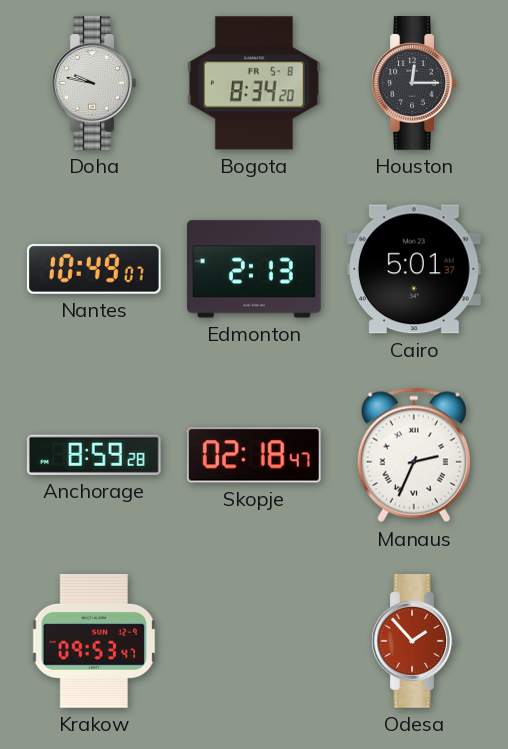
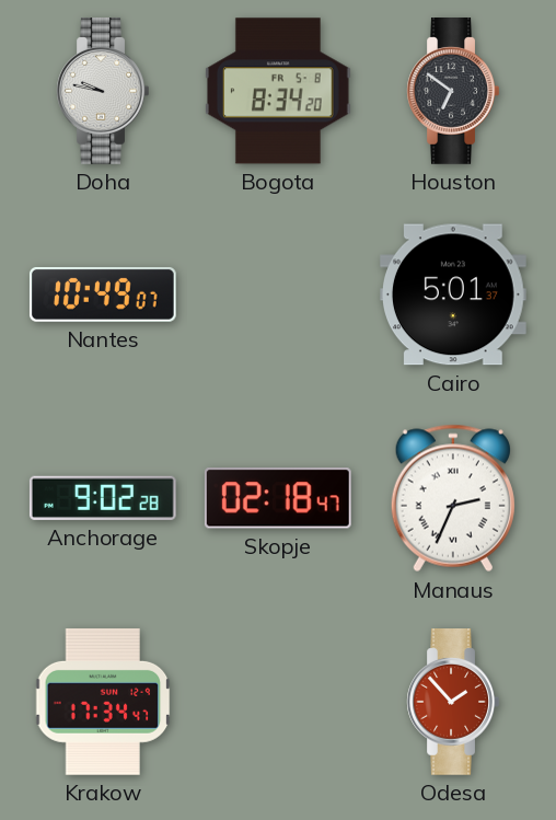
Houston: 12:15 -> 6:51
Edmonton: 2:13 -> none
Anchorage: 8:59 -> 9:02
Krakow: 09:53 -> 17:34
